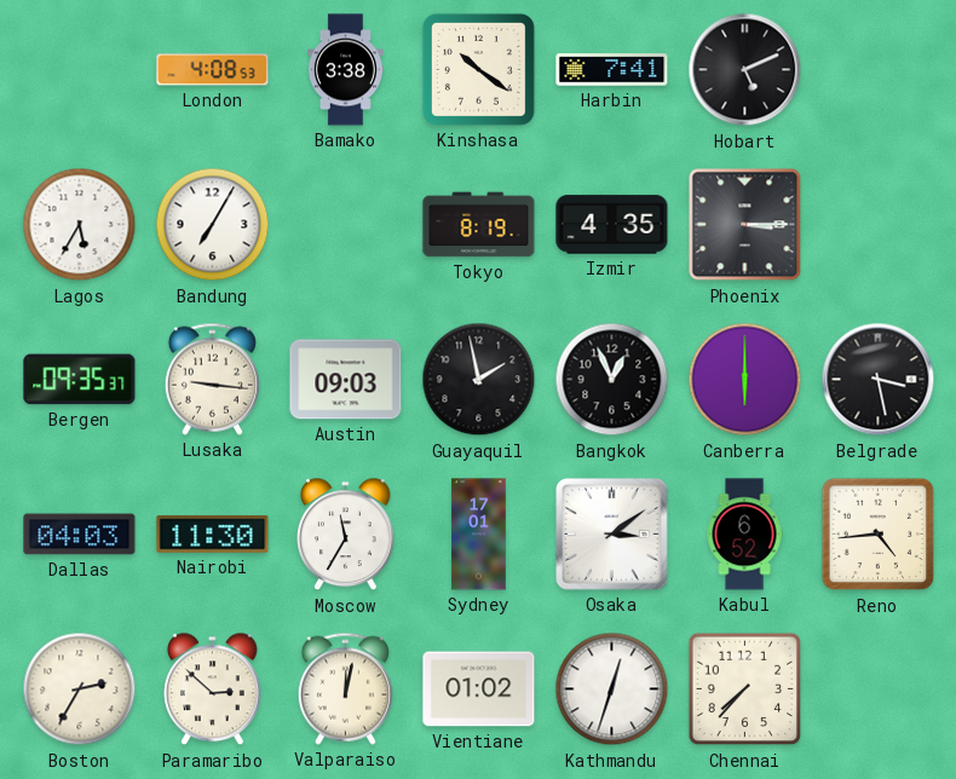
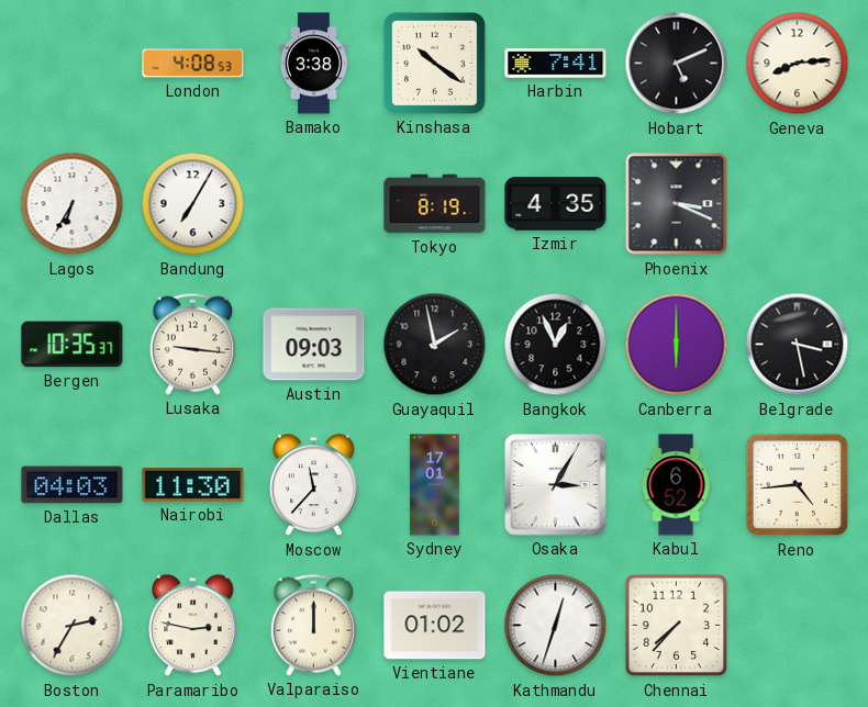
Geneva: none -> 8:14
Lagos: 5:35 -> 6:35
Phoenix: 3:15 -> 3:19
Bergen: 09:35 -> 10:35
Moscow: 11:35 -> 11:37
Osaka: 3:09 -> 3:05
Paramaribo: 2:52 -> 2:47
Valparaiso: 12:02 -> 12:00
